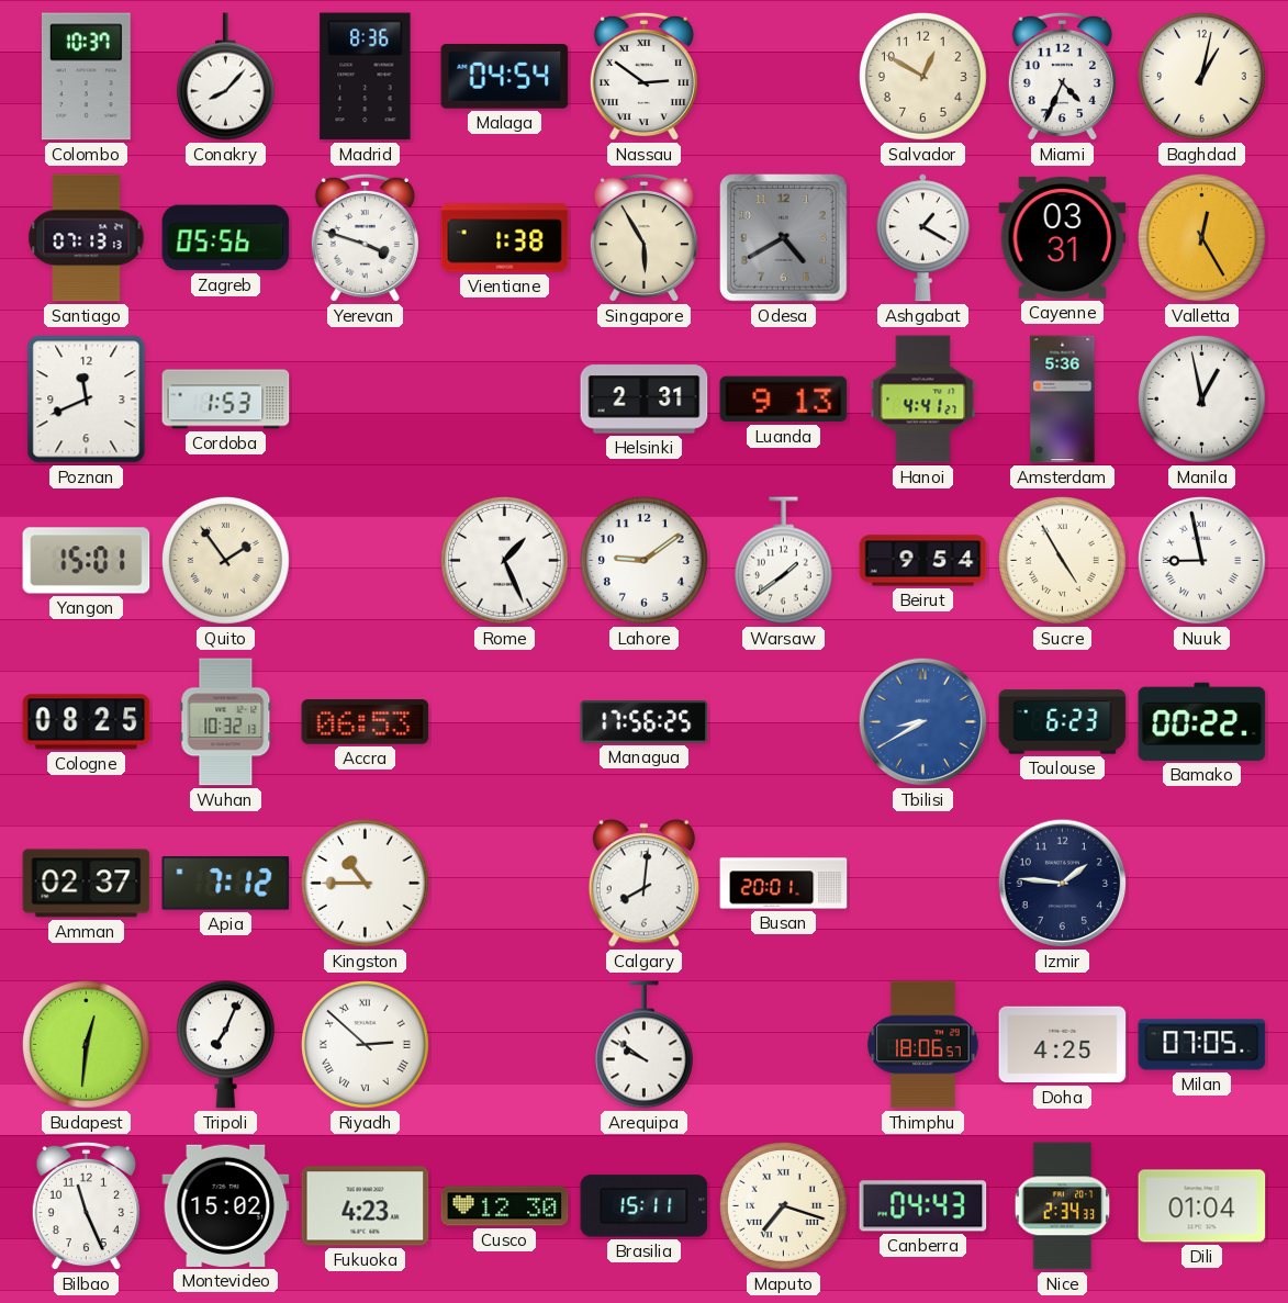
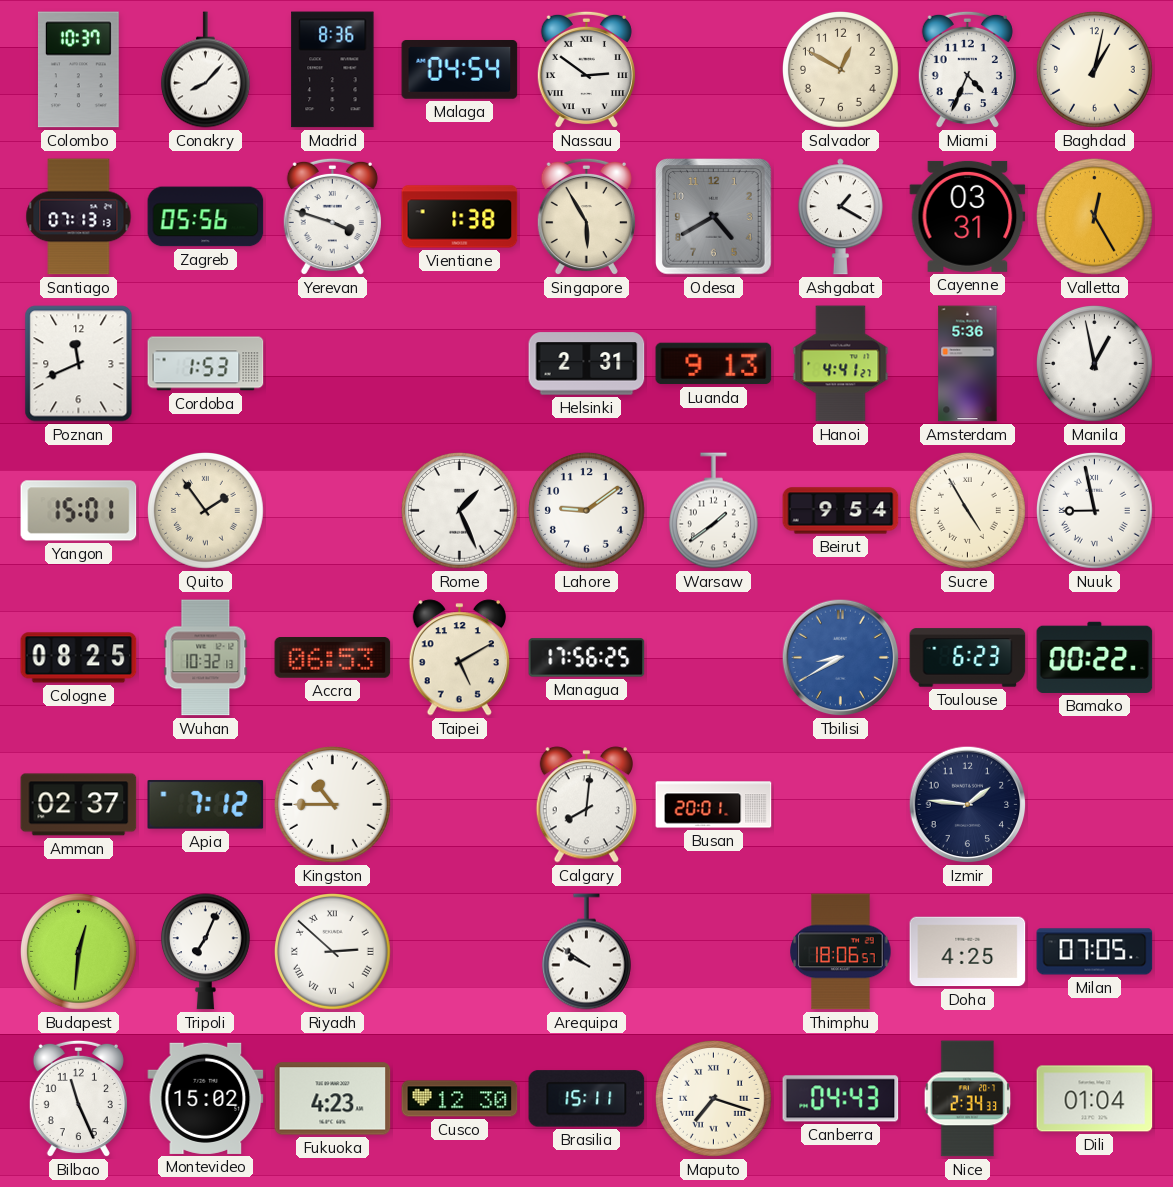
Taipei: none -> 5:10
